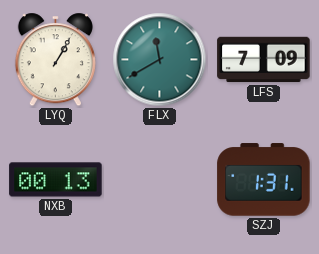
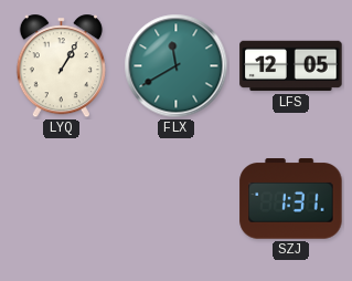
LFS: 7:09 -> 12:05
NXB: 00:13 -> none
